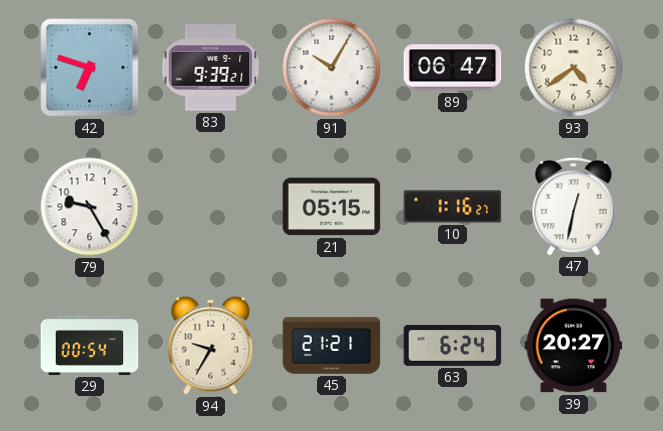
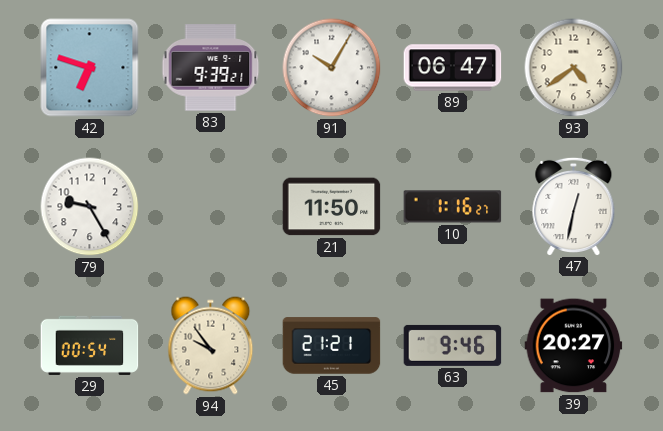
21: 05:15 -> 11:50
94: 9:35 -> 9:54
63: 6:24 -> 9:46
